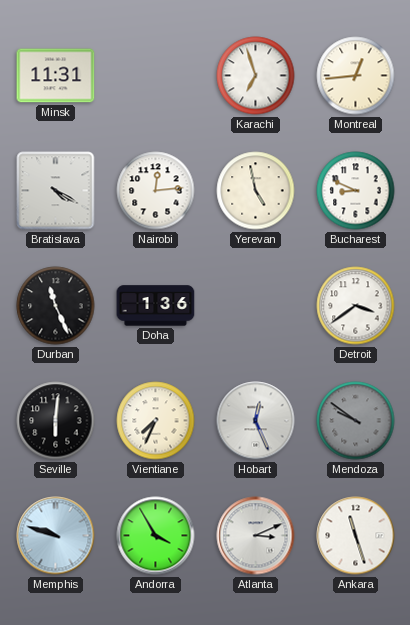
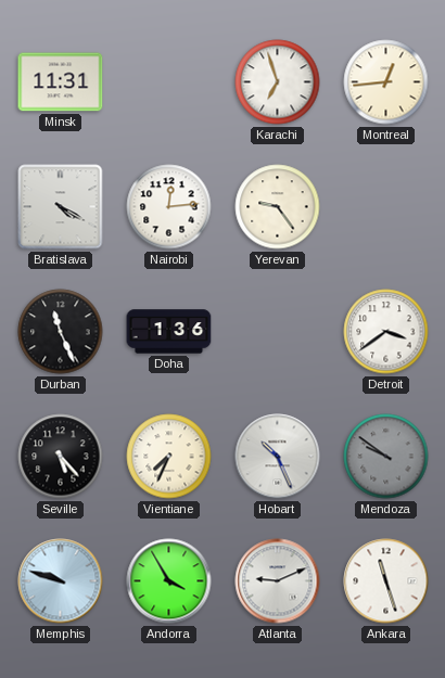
Yerevan: 4:58 -> 9:24
Bucharest: 8:49 -> none
Seville: 6:01 -> 5:23
Hobart: 12:26 -> 10:26
Atlanta: 3:11 -> 9:11
